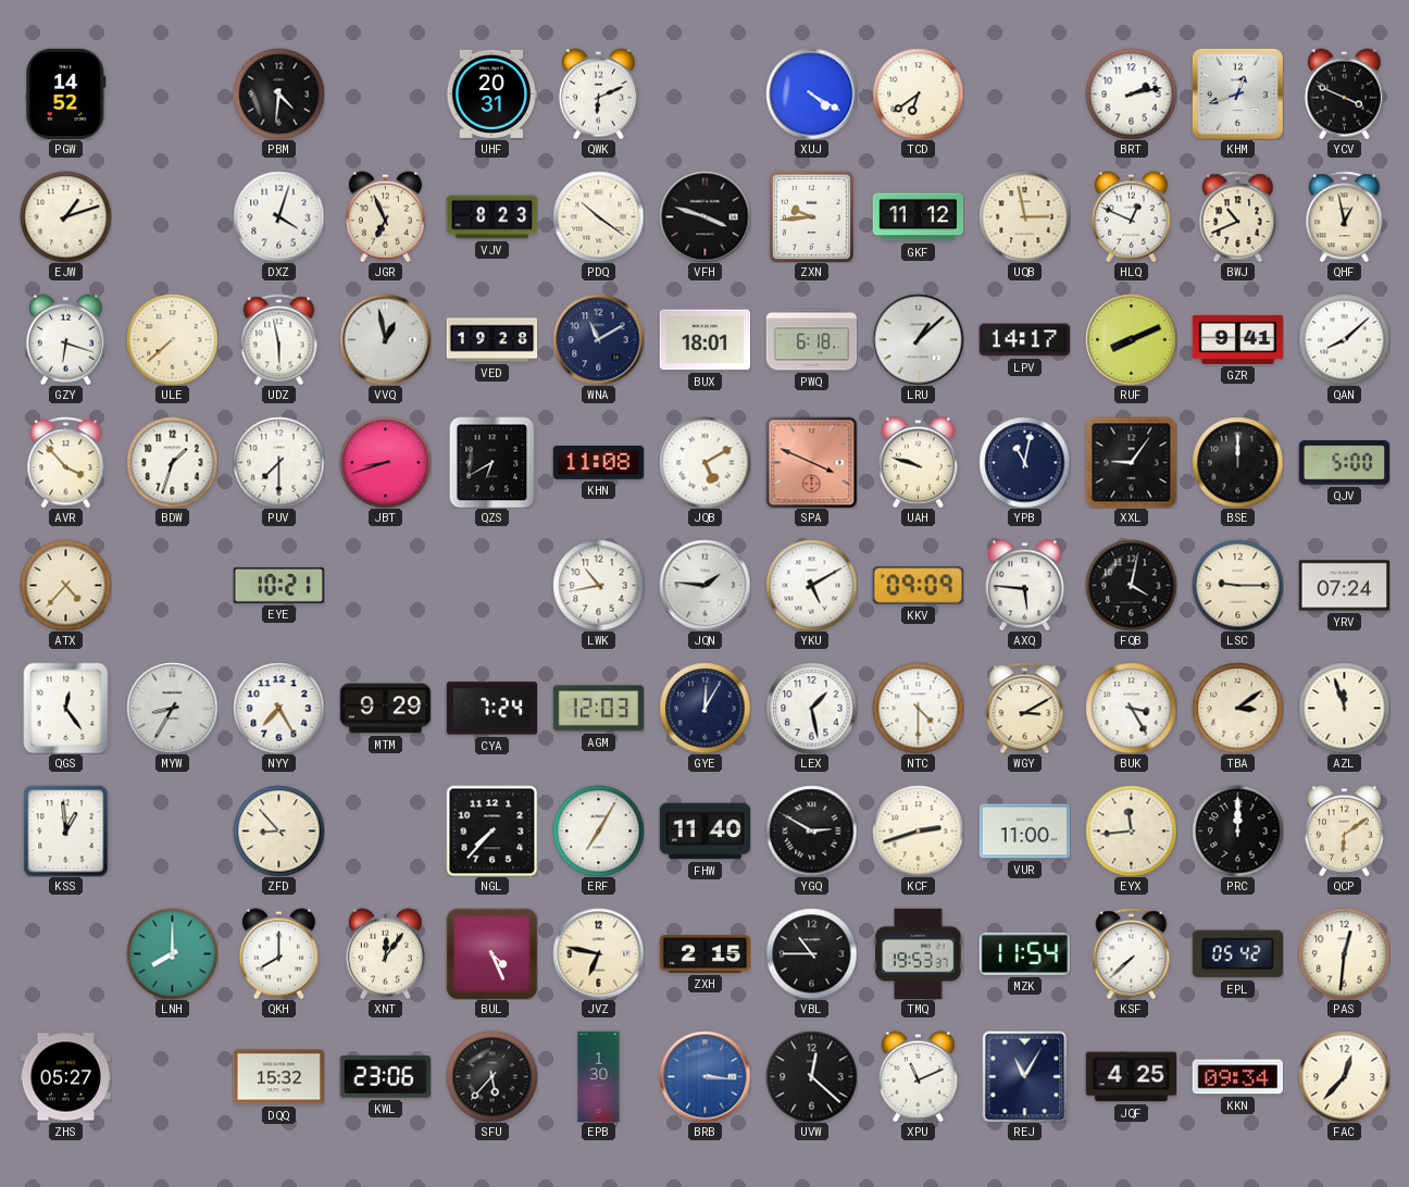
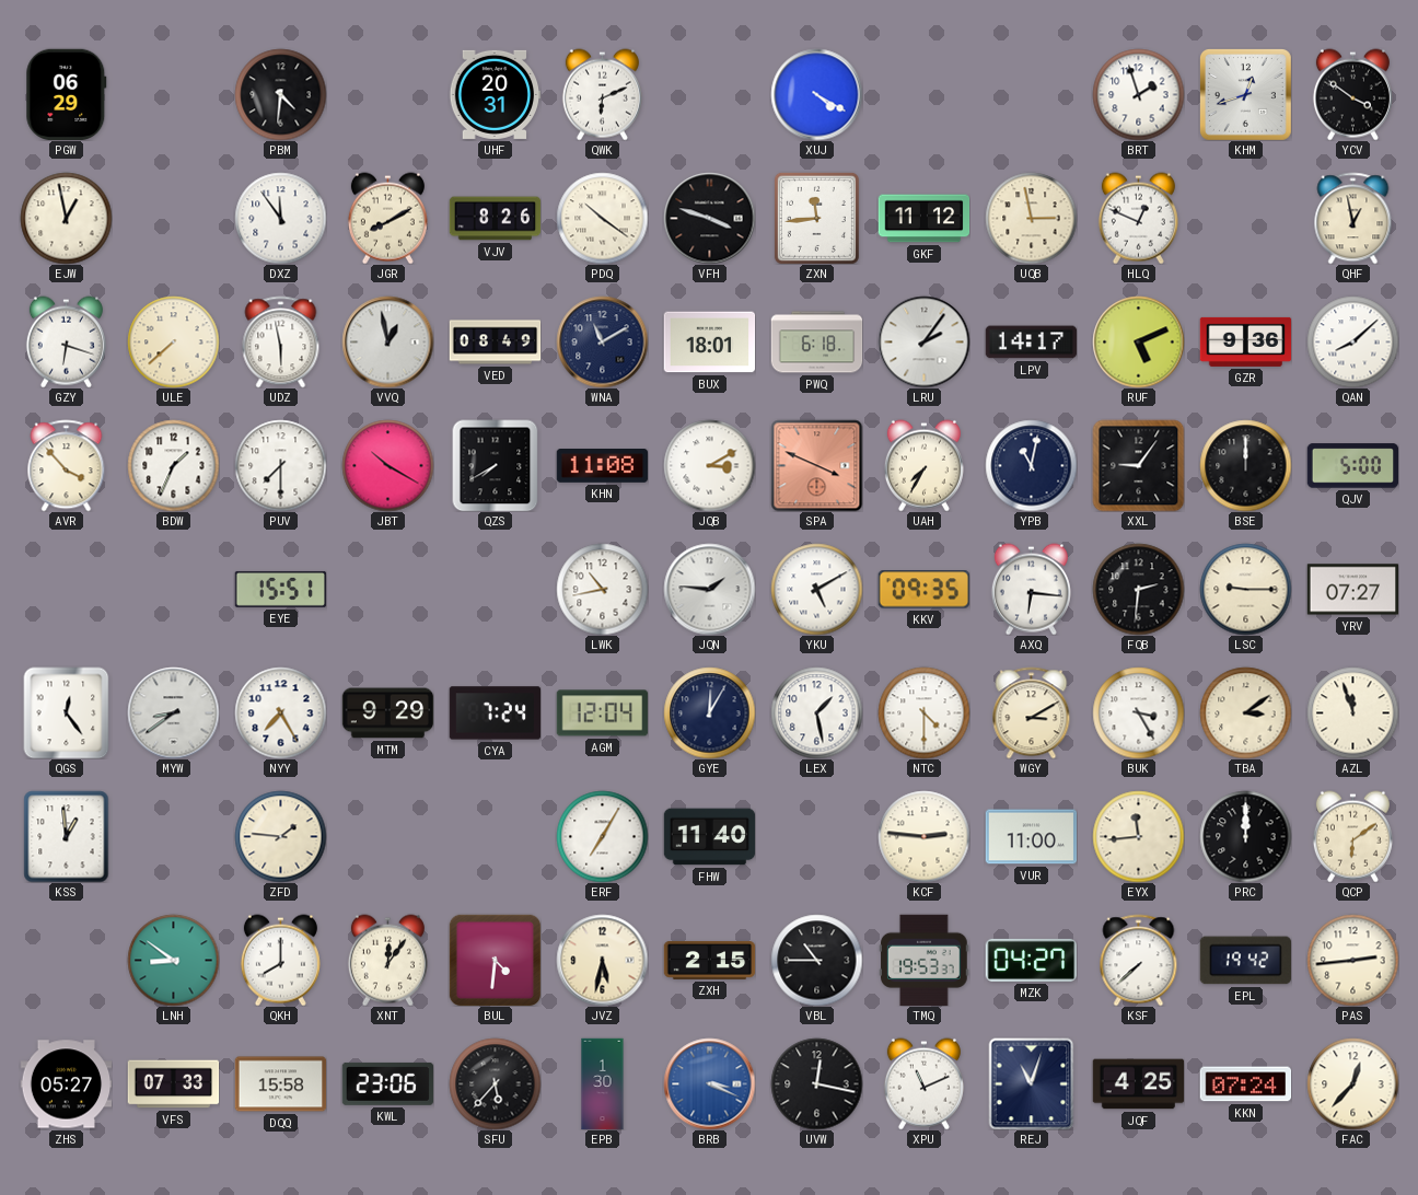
PGW: 14:52 -> 06:29
TCD: 6:39 -> none
BRT: 2:13 -> 1:57
YCV: 3:49 -> 3:51
EJW: 1:12 -> 12:58
DXZ: 4:03 -> 11:54
JGR: 6:56 -> 8:10
VJV: 8:23 -> 8:26
ZXN: 9:44 -> 11:44
BWJ: 10:41 -> none
VED: 19:28 -> 08:49
LRU: 1:08 -> 2:06
RUF: 8:11 -> 5:11
GZR: 9:41 -> 9:36
BDW: 1:33 -> 1:34
JBT: 8:42 -> 10:20
QZS: 6:40 -> 7:40
JQB: 5:10 -> 3:10
UAH: 9:48 -> 7:35
ATX: 4:37 -> none
EYE: 10:21 -> 15:51
KKV: 09:09 -> 09:35
AXQ: 5:46 -> 6:16
FQB: 4:02 -> 2:31
YRV: 07:24 -> 07:27
MYW: 8:35 -> 8:39
AGM: 12:03 -> 12:04
ZFD: 8:53 -> 1:46
NGL: 7:37 -> none
YGQ: 2:50 -> none
KCF: 2:42 -> 2:46
LNH: 8:00 -> 8:51
BUL: 4:26 -> 4:31
JVZ: 6:47 -> 5:32
MZK: 11:54 -> 04:27
EPL: 05:42 -> 19:42
PAS: 12:31 -> 2:44
VFS: none -> 07:33
DQQ: 15:32 -> 15:58
BRB: 3:16 -> 3:19
UVW: 12:22 -> 12:17
REJ: 11:05 -> 11:03
KKN: 09:34 -> 07:24
